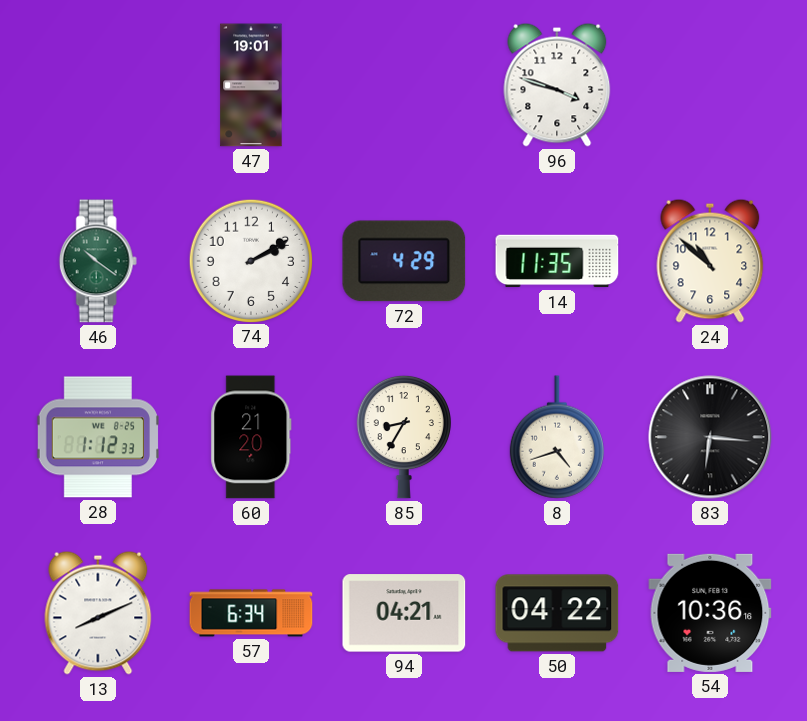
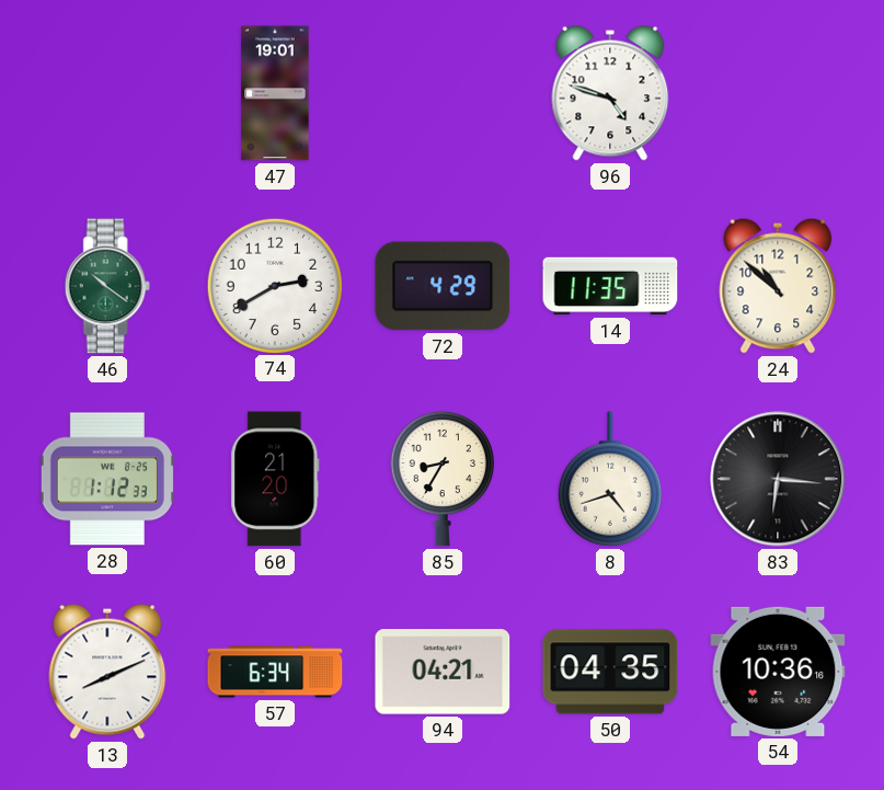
96: 3:48 -> 4:48
74: 2:10 -> 2:40
50: 04:22 -> 04:35
